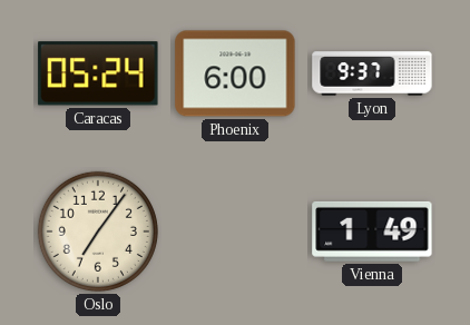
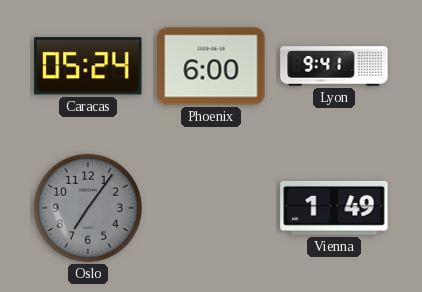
Lyon: 9:37 -> 9:41
Oslo dial: cream -> grey
